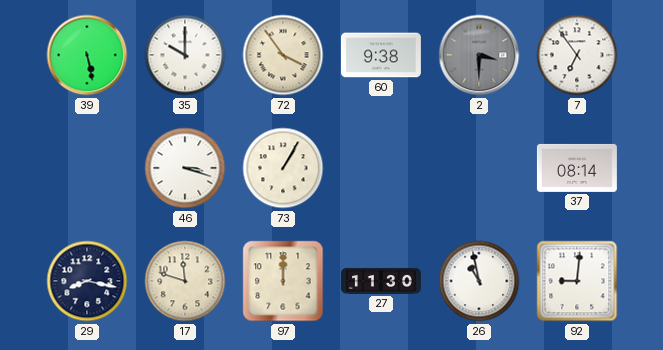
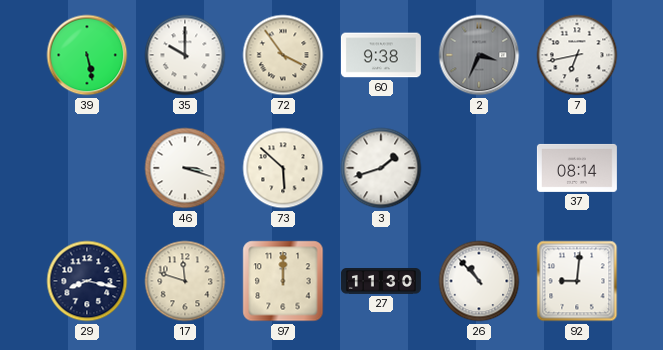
2: 3:30 -> 3:34
7: 6:54 -> 6:43
73: 1:05 -> 5:52
3: none -> 1:42
26: 10:58 -> 10:53
